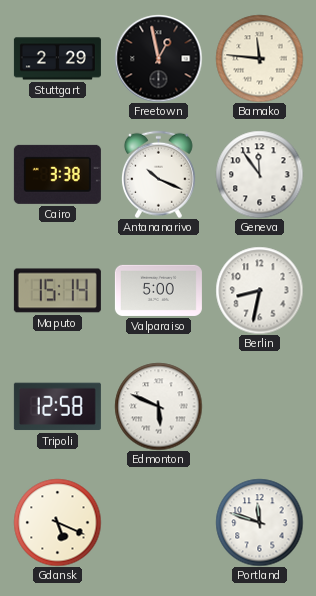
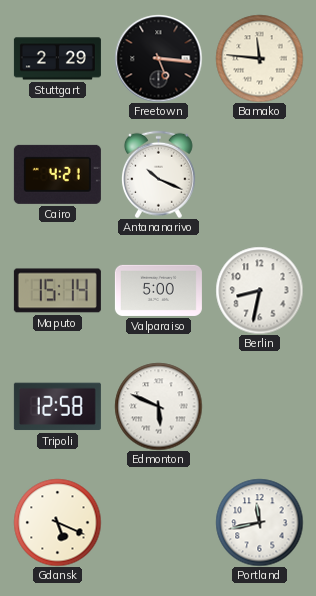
Freetown: 12:58 -> 5:16
Cairo: 3:38 -> 4:21
Geneva: 11:54 -> none
Portland: 11:48 -> 11:43
